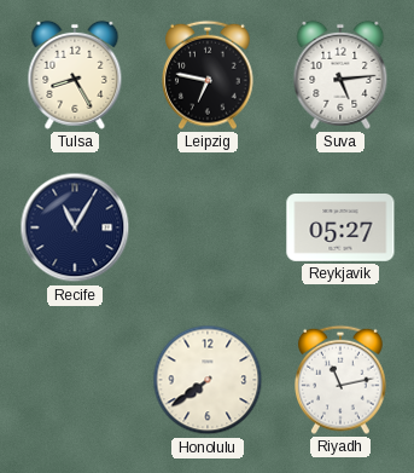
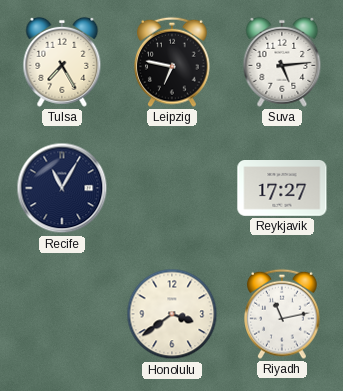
Tulsa: 8:25 -> 7:25
Reykjavik: 05:27 -> 17:27
Honolulu: 7:39 -> 3:39
